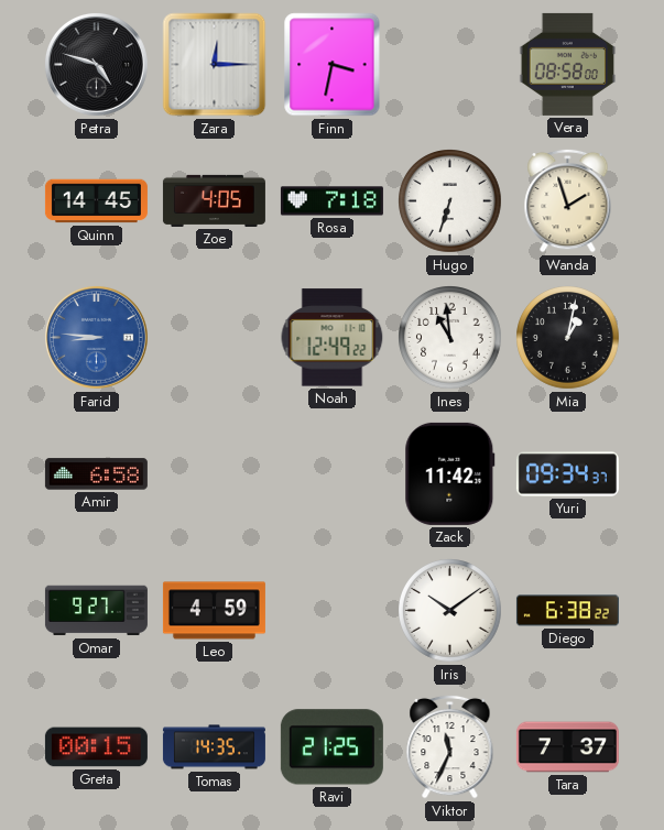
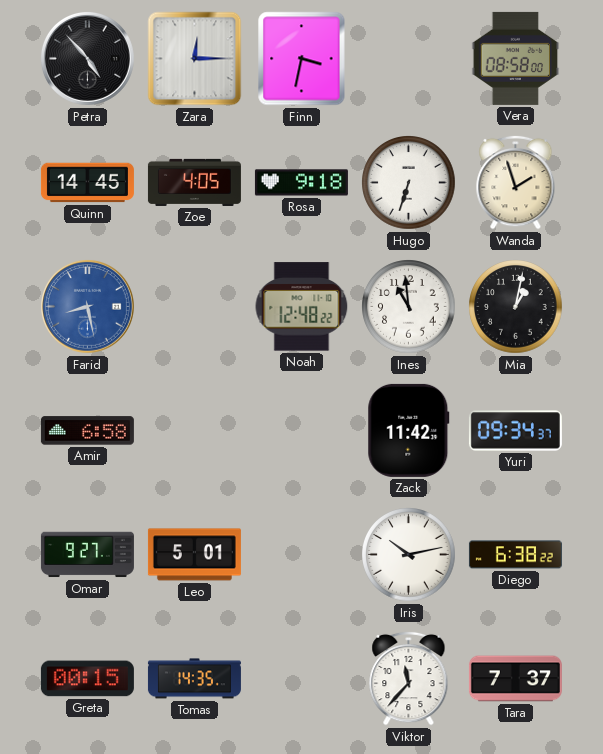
Petra: 4:48 -> 4:53
Rosa: 7:18 -> 9:18
Farid: 8:46 -> 8:28
Noah: 12:49 -> 12:48
Leo: 4:59 -> 5:01
Iris: 10:09 -> 10:13
Ravi: 21:25 -> none
Viktor: 11:34 -> 11:37
